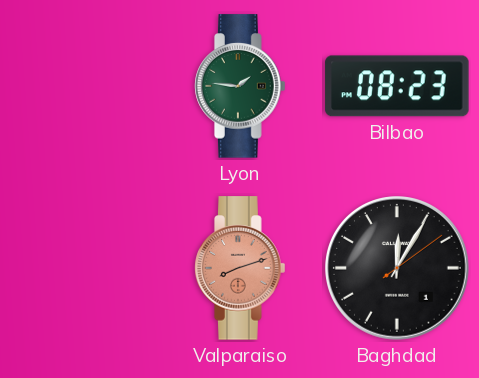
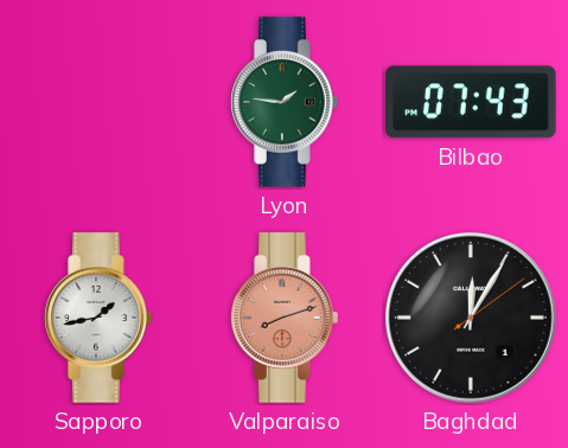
Bilbao: 08:23 -> 07:43
Sapporo: none -> 1:43
